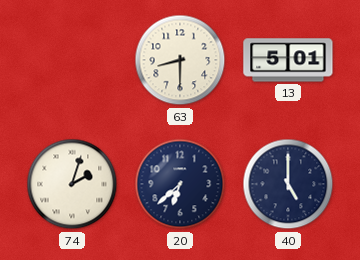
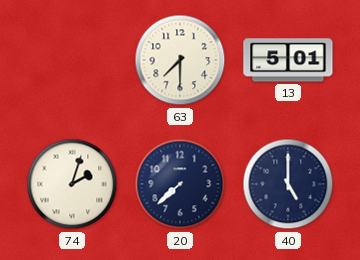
63: 8:30 -> 7:30
20: 6:38 -> 7:38
